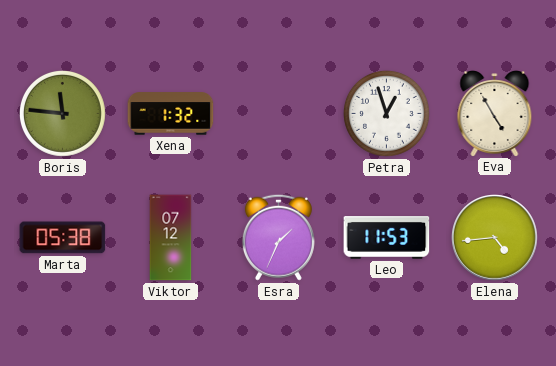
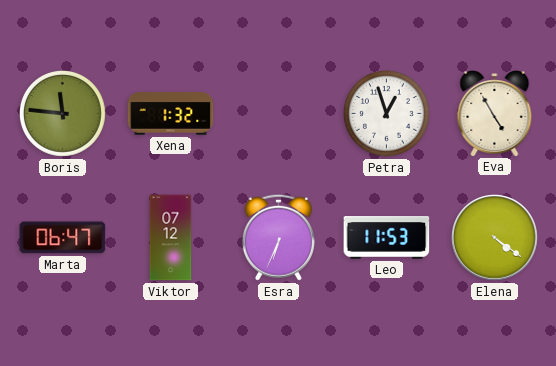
Marta: 05:38 -> 06:47
Esra: 1:34 -> 6:34
Elena: 4:44 -> 4:21
